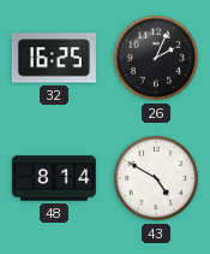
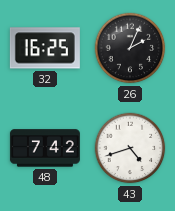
48: 8:14 -> 7:42
43: 4:50 -> 4:42
